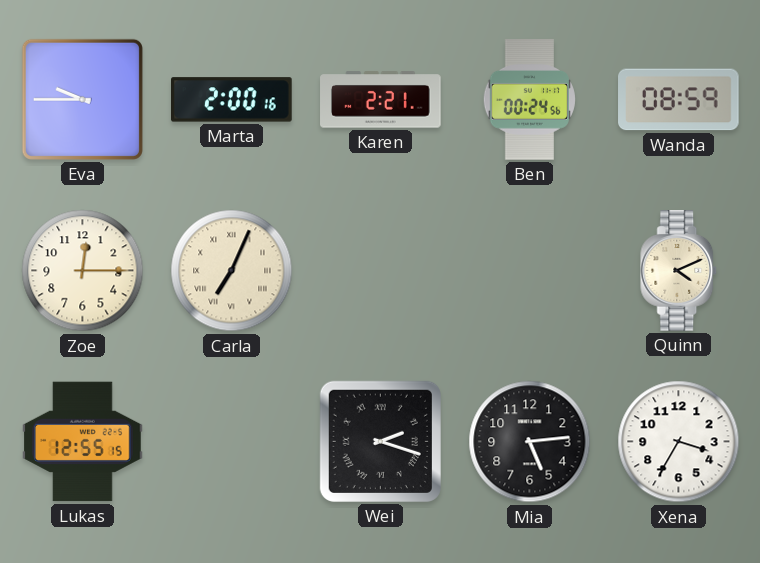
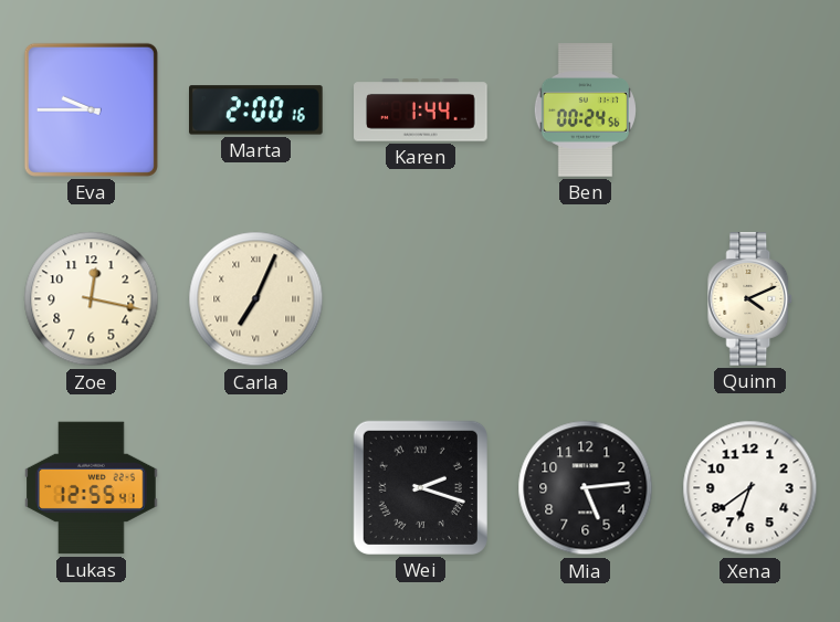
Karen: 2:21 -> 1:44
Wanda: 08:59 -> none
Zoe: 12:15 -> 12:17
Lukas: 12:55:15 -> 12:55:41
Xena: 3:35 -> 6:39
